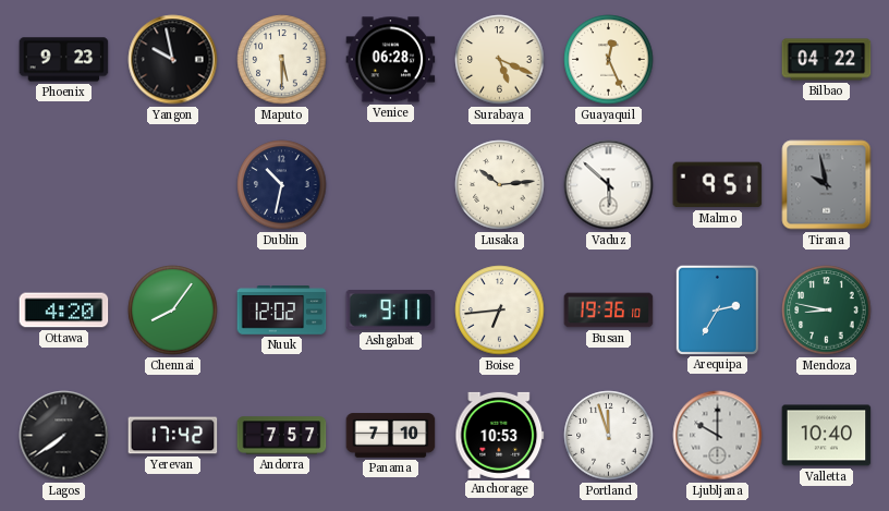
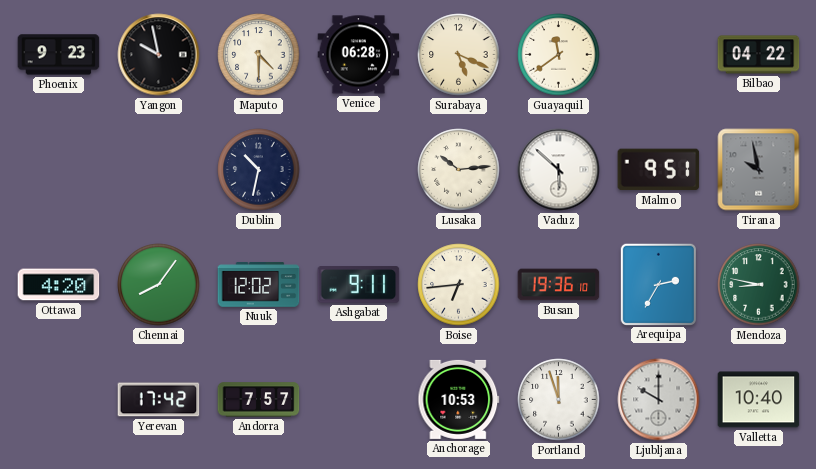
Maputo: 5:30 -> 4:30
Guayaquil: 12:26 -> 11:39
Lagos: 7:39 -> none
Panama: 7:10 -> none
